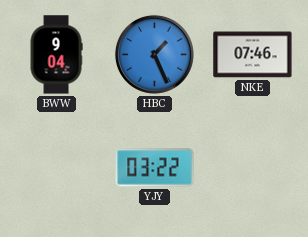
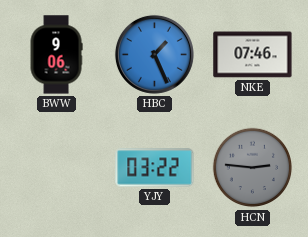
BWW: 9:04 -> 9:06
HCN: none -> 2:46
